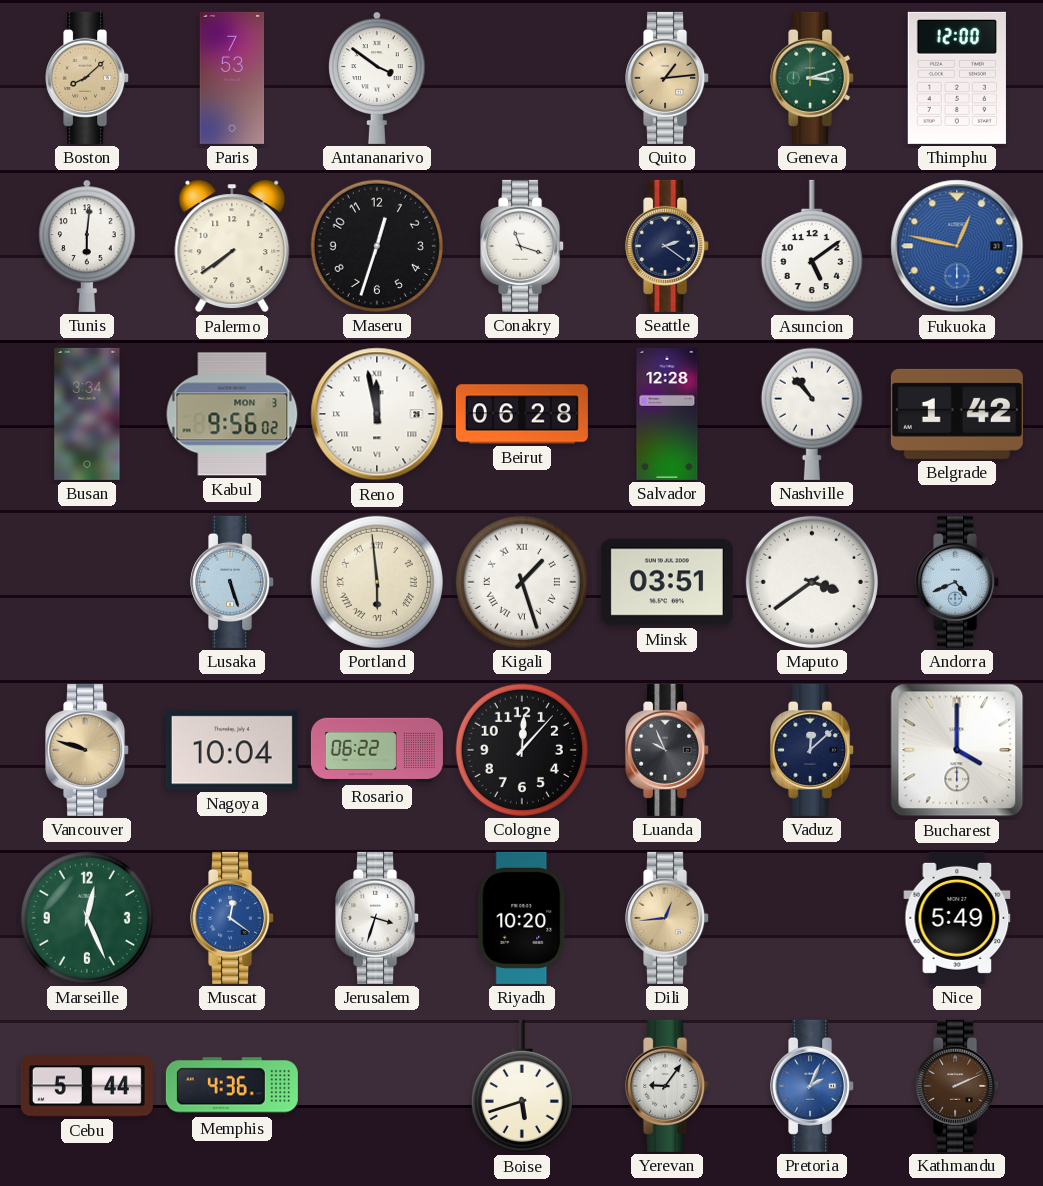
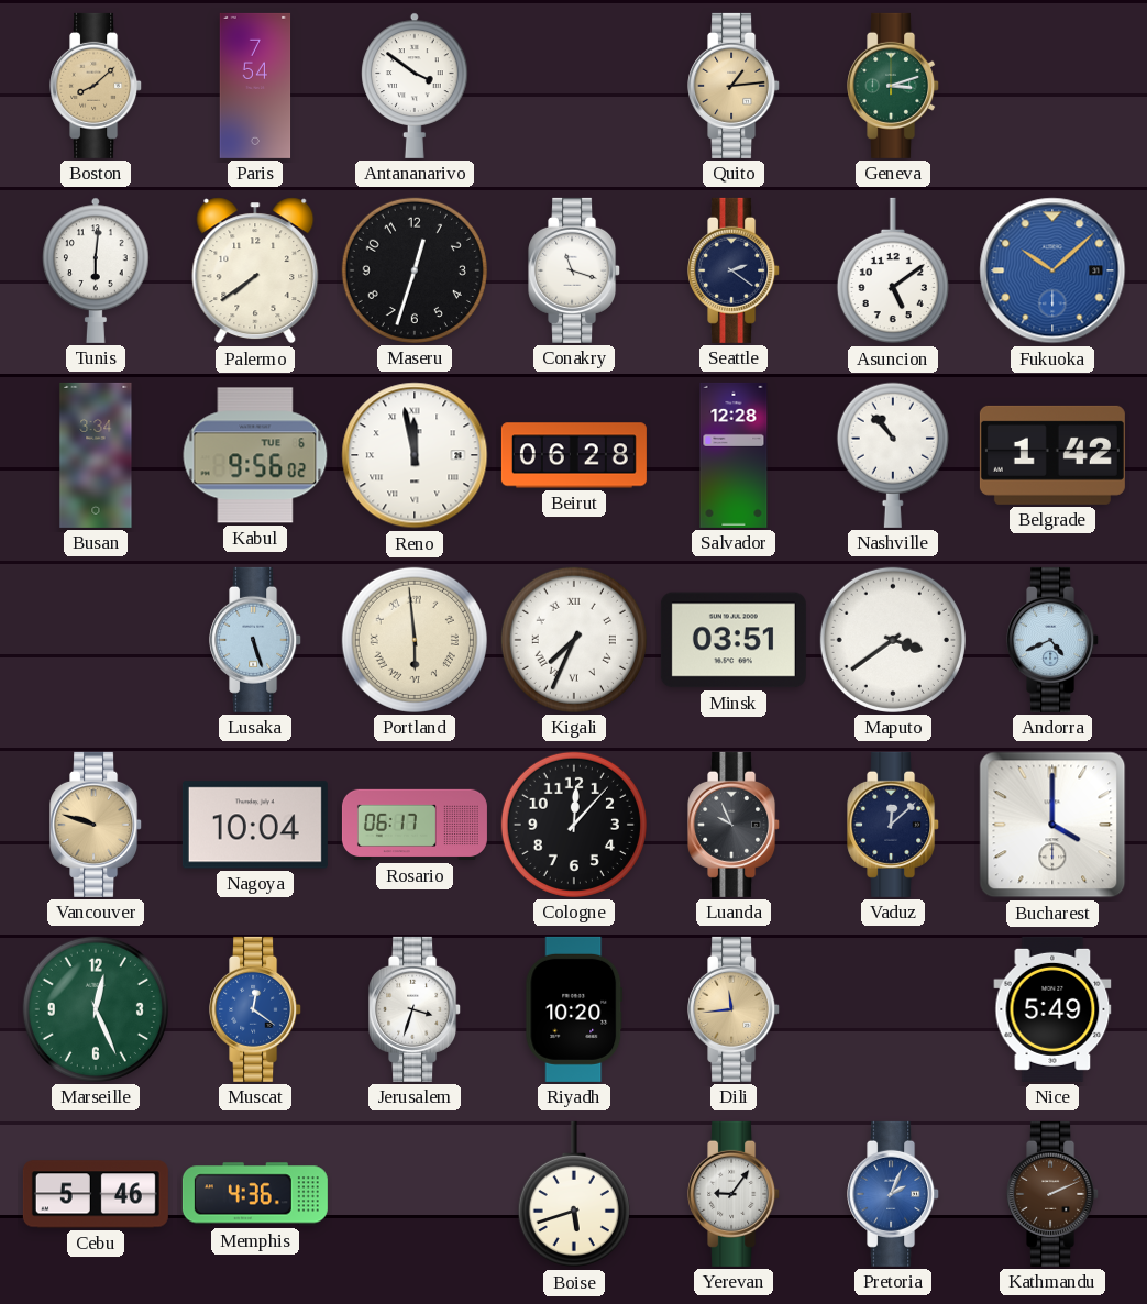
Paris: 7:53 -> 7:54
Thimphu: 12:00 -> none
Fukuoka: 12:47 -> 10:08
Kabul date: MON 3 -> TUE 6
Kigali: 1:27 -> 7:34
Rosario: 06:22 -> 06:17
Dili: 12:44 -> 11:44
Cebu: 5:44 -> 5:46
